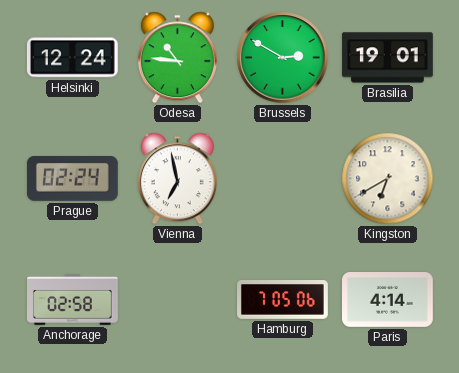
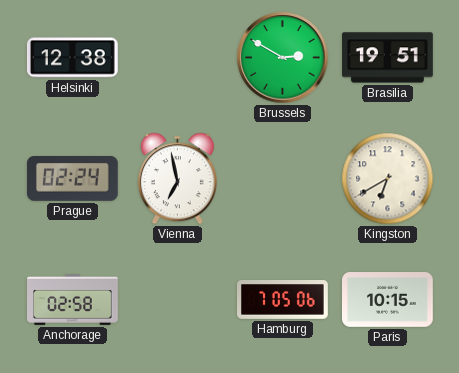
Helsinki: 12:24 -> 12:38
Odesa: 10:46 -> none
Brasilia: 19:01 -> 19:51
Paris: 4:14 -> 10:15
